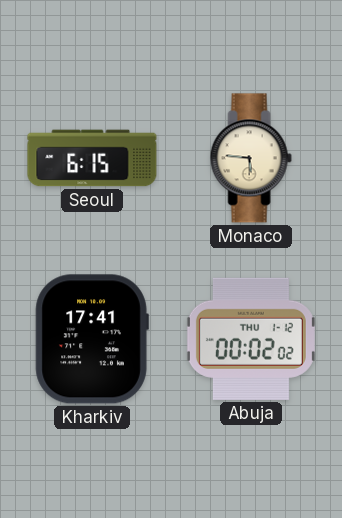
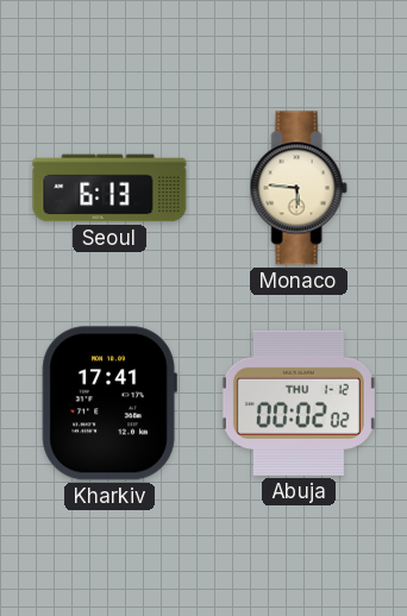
Seoul: 6:15 -> 6:13
